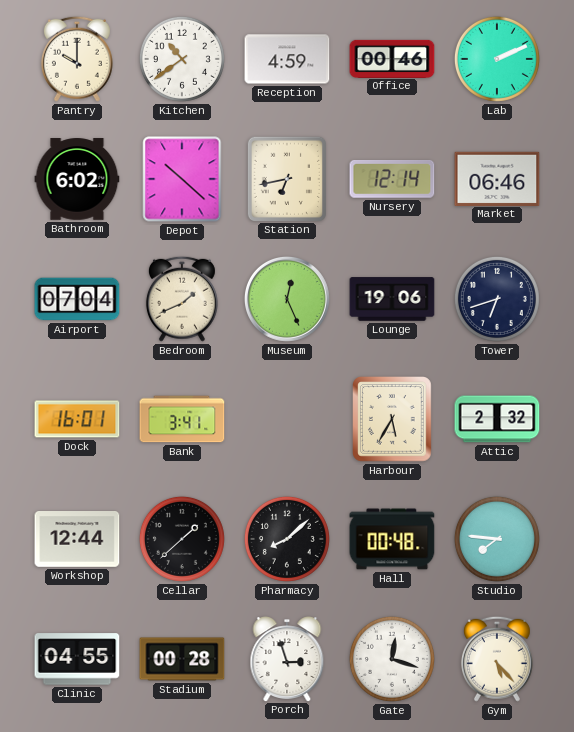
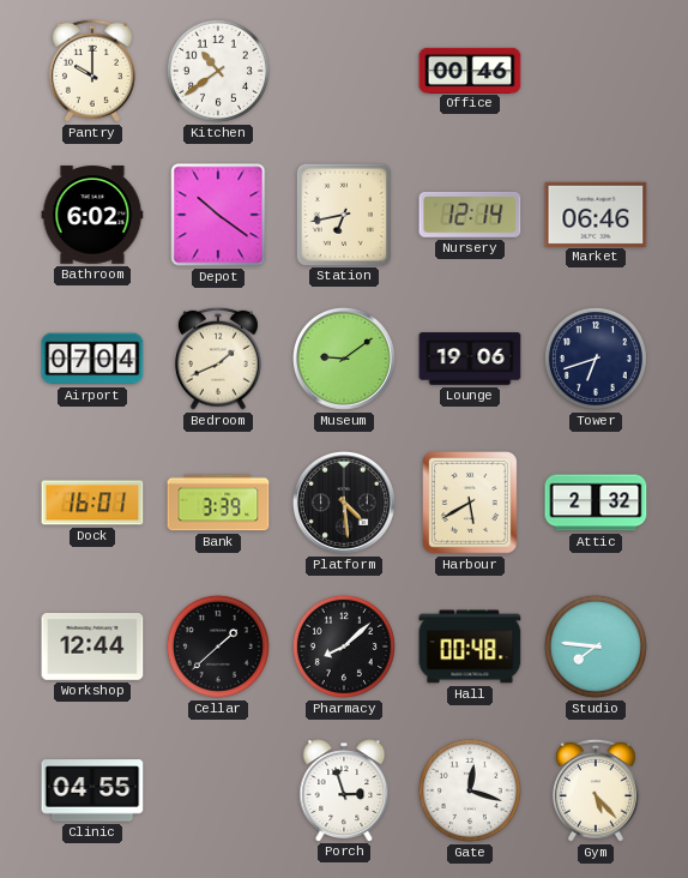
Reception: 4:59 -> none
Lab: 2:11 -> none
Depot: 10:22 -> 10:21
Museum: 12:26 -> 9:09
Bank: 3:41 -> 3:39
Platform: none -> 4:29
Harbour: 5:35 -> 5:40
Stadium: 00:28 -> none
